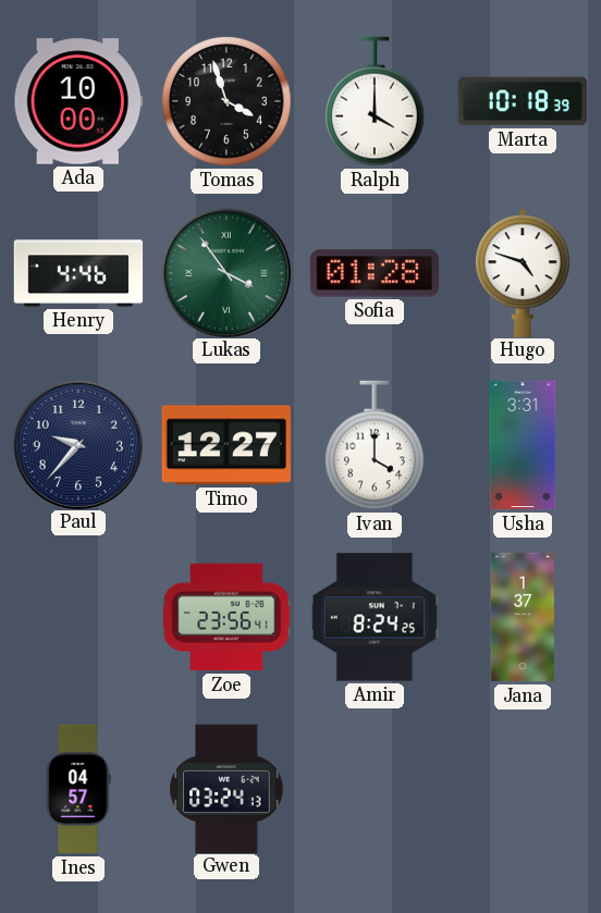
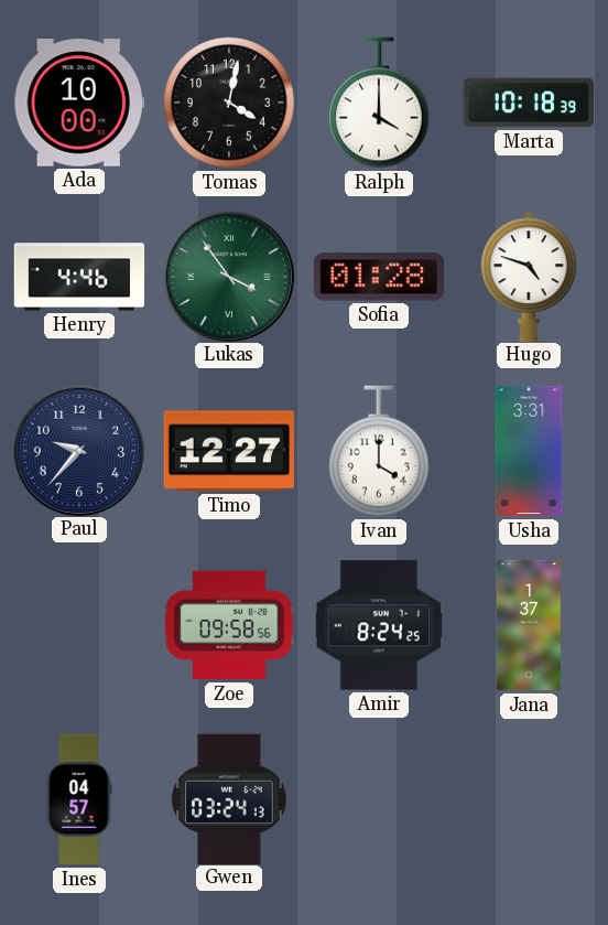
Tomas: 3:57 -> 4:02
Zoe: 23:56 -> 09:58
